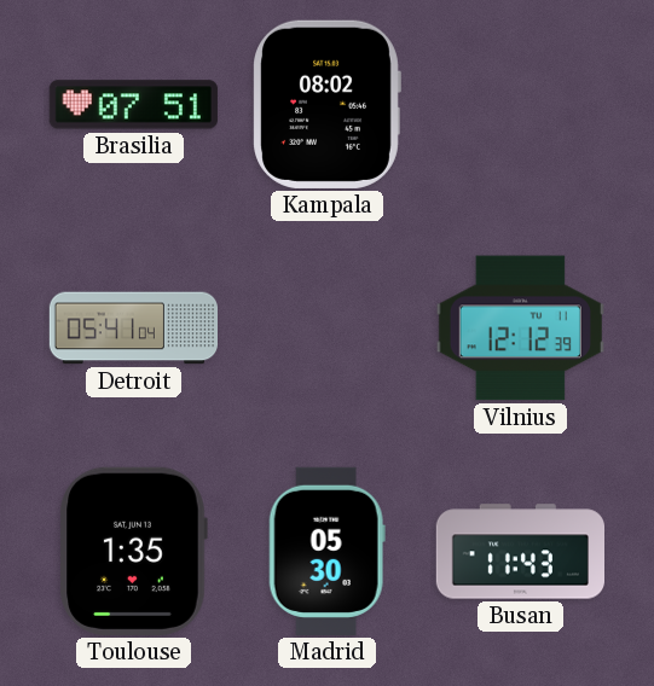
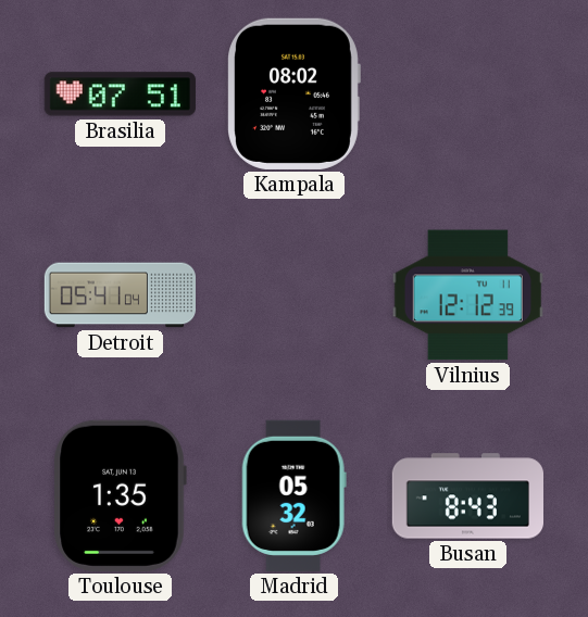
Madrid: 05:30 -> 05:32
Busan: 11:43 -> 8:43
